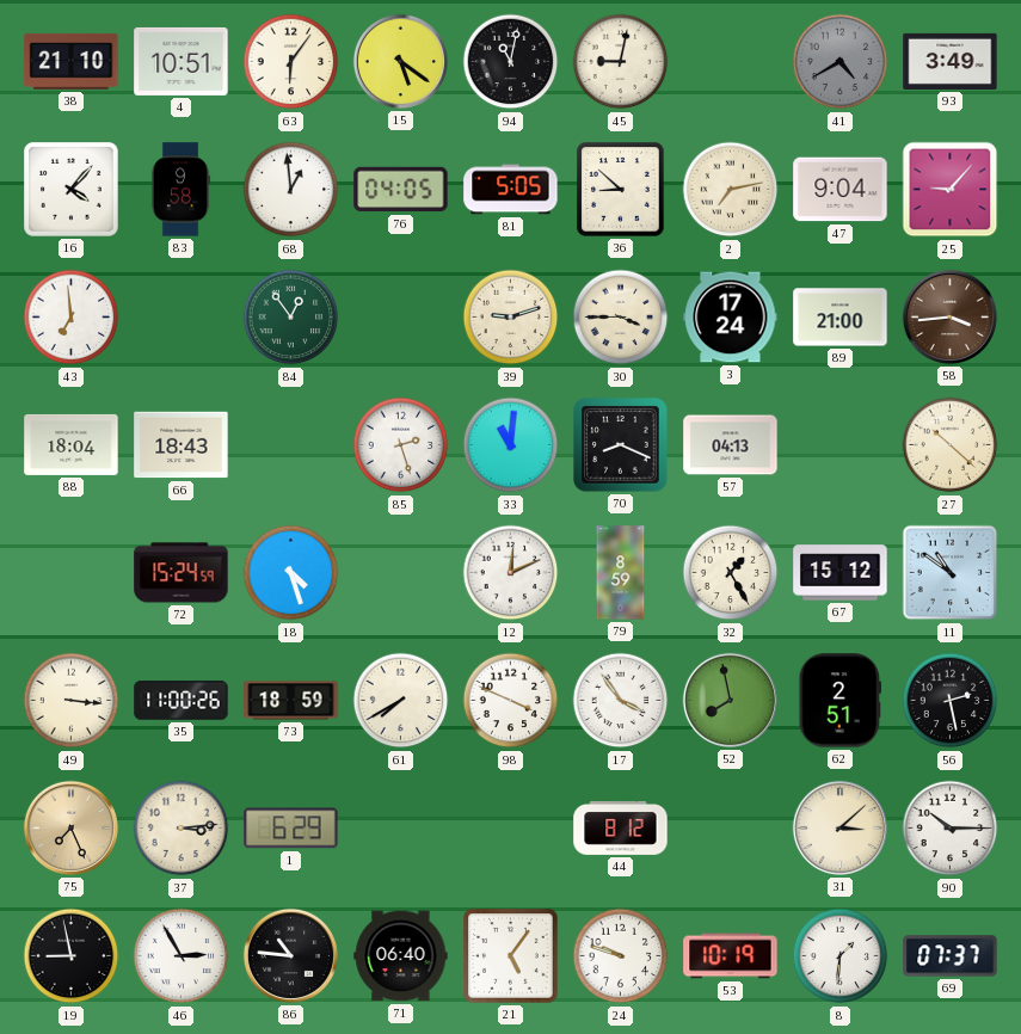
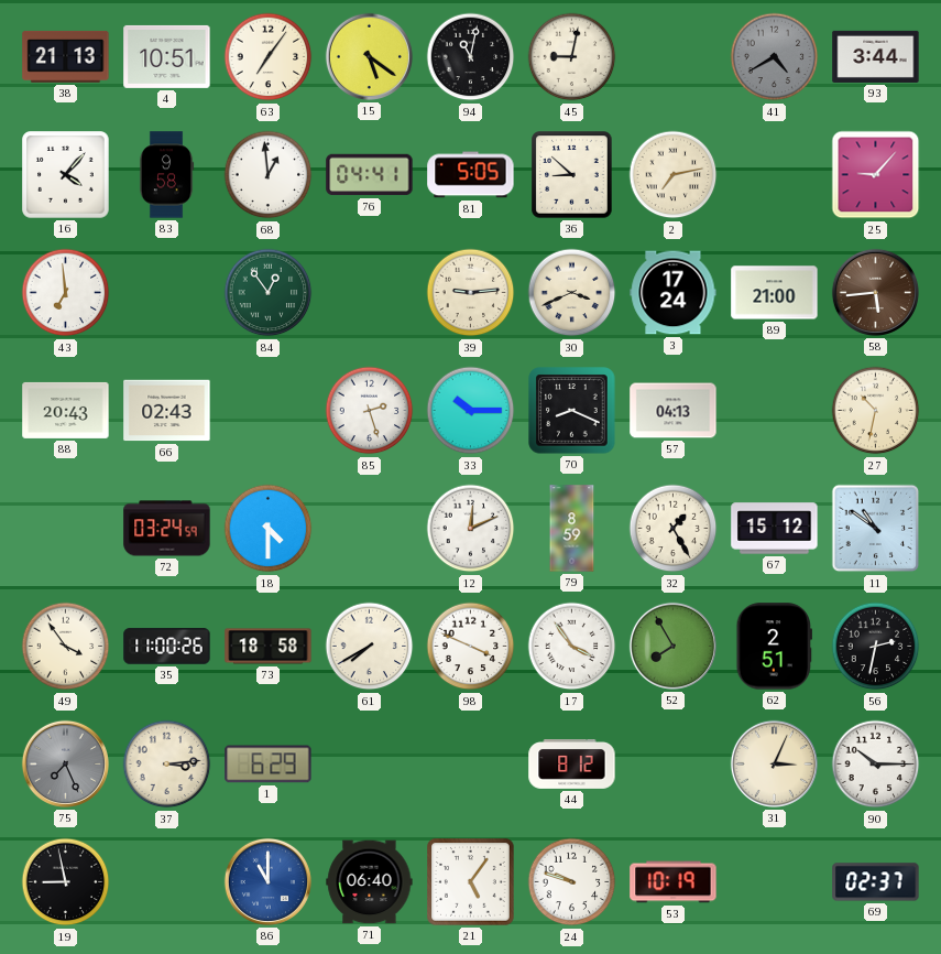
38: 21:10 -> 21:13
63: 6:06 -> 7:06
93: 3:49 -> 3:44
76: 04:05 -> 04:41
47: 9:04 -> none
39: 9:12 -> 9:14
30: 3:45 -> 3:41
58: 3:44 -> 5:44
88: 18:04 -> 20:43
66: 18:43 -> 02:43
33: 11:01 -> 10:15
27: 10:22 -> 10:32
72: 15:24 -> 03:24
18: 4:27 -> 4:30
49: 3:16 -> 3:54
73: 18:59 -> 18:58
52: 7:58 -> 7:55
56: 2:28 -> 2:32
75 dial: champagne -> grey
31: 3:08 -> 3:04
46: 2:55 -> none
86: 10:46 -> 11:00
86 dial: black -> blue
8: 1:31 -> none
69: 07:37 -> 02:37
